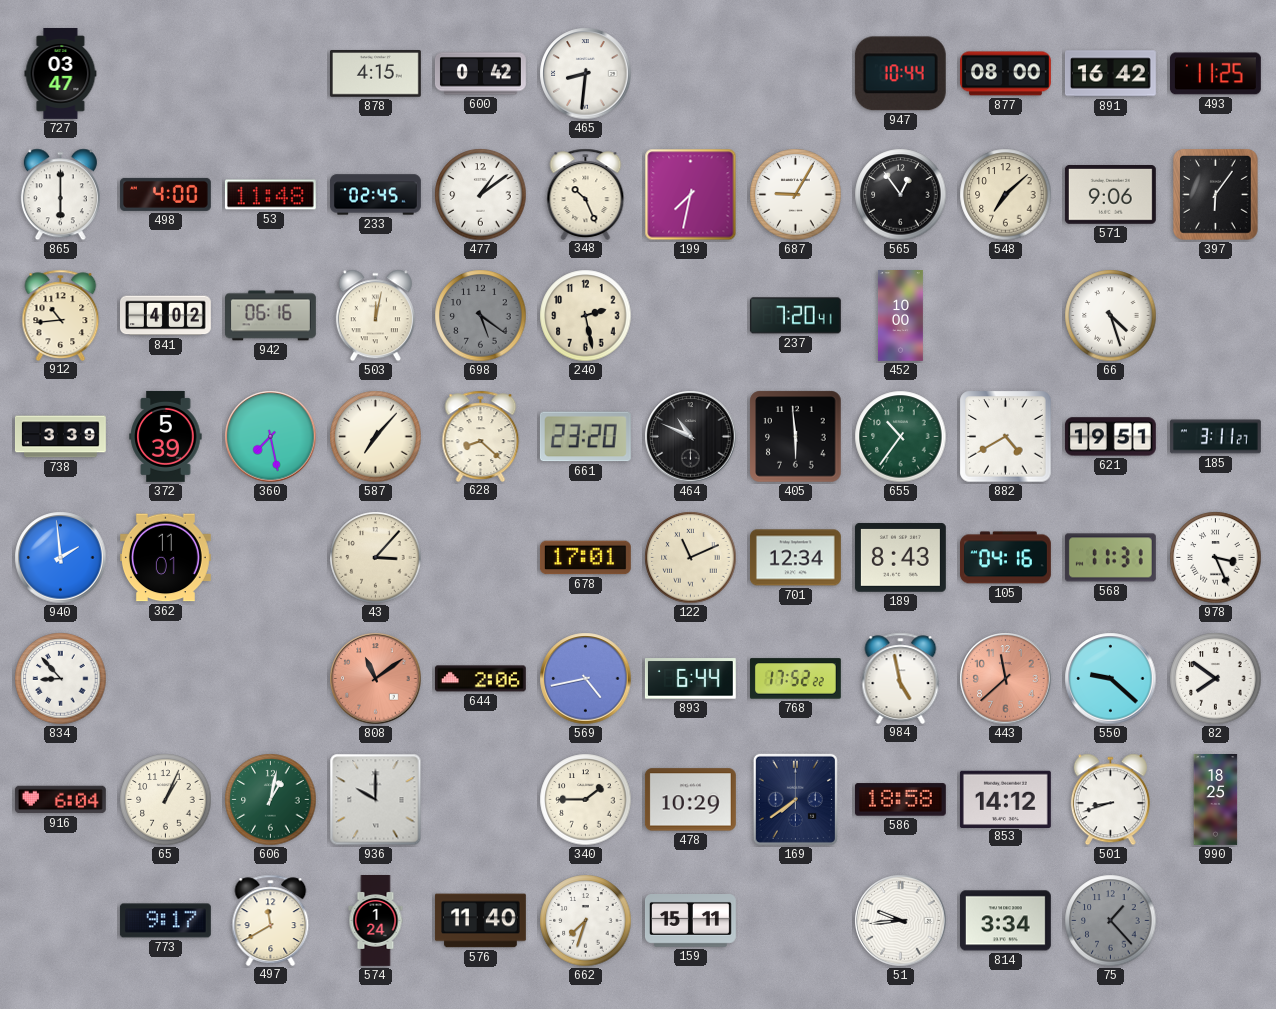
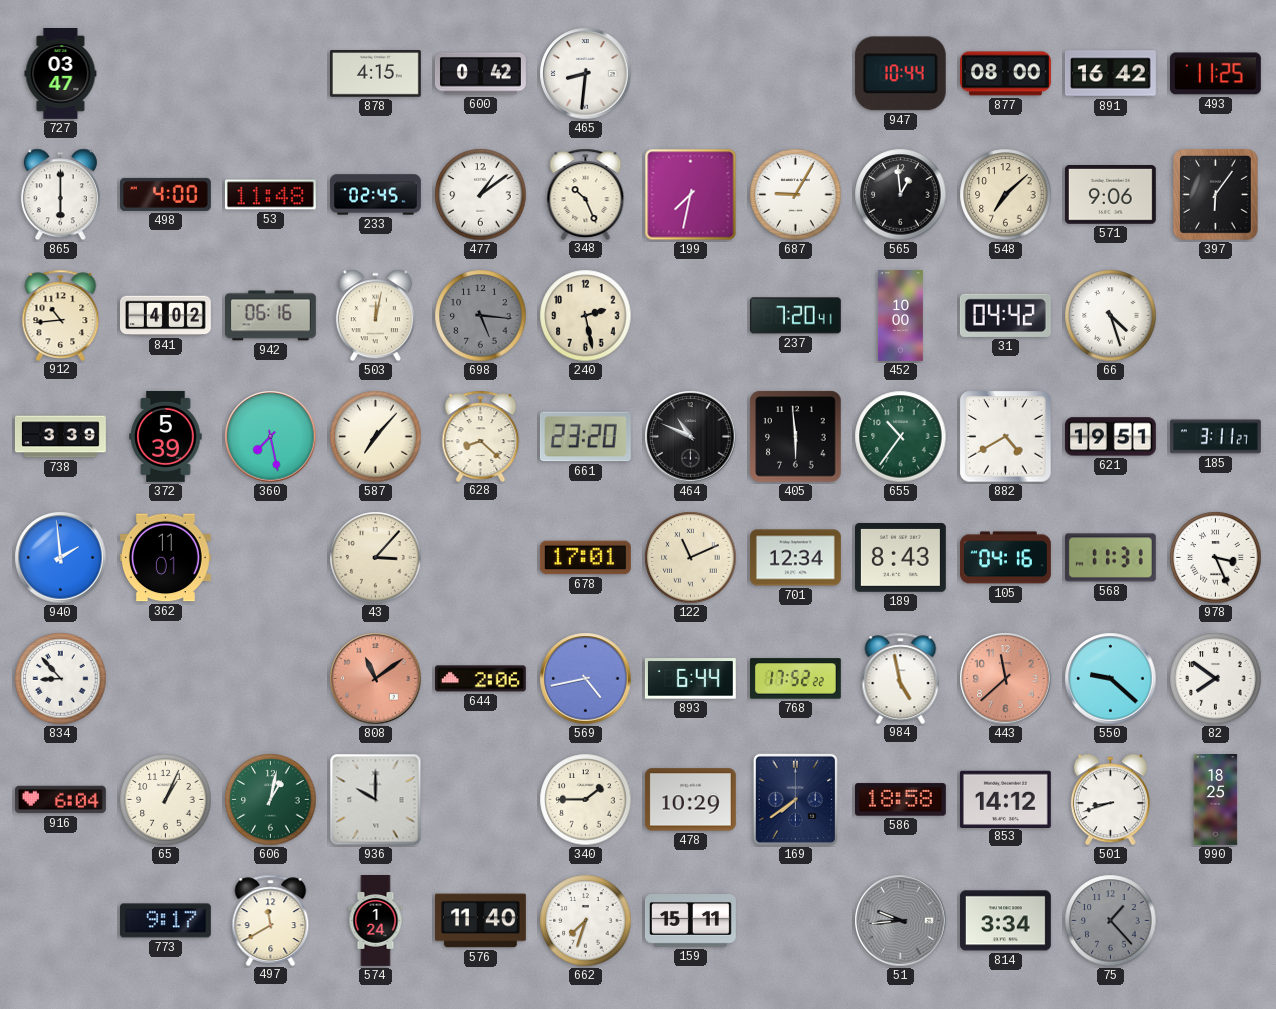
565: 12:54 -> 12:59
698: 5:21 -> 5:16
31: none -> 04:42
51 dial: white -> grey
